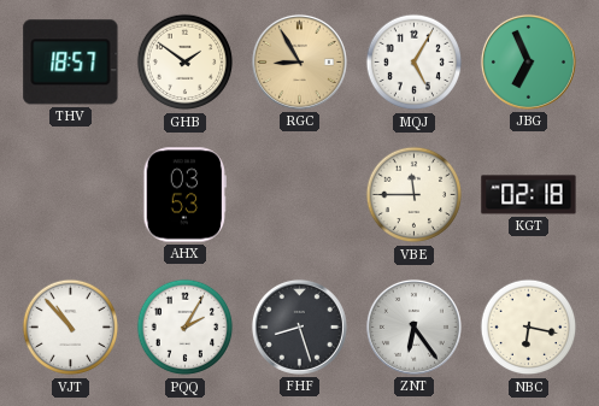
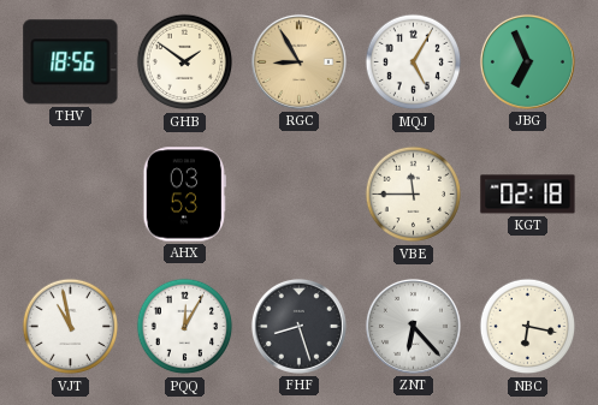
THV: 18:57 -> 18:56
VJT: 10:53 -> 10:58
PQQ: 2:05 -> 12:05
ZNT: 6:24 -> 6:23
